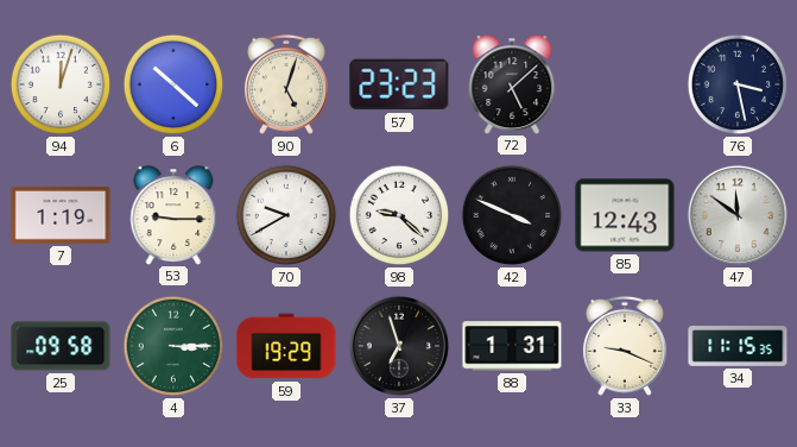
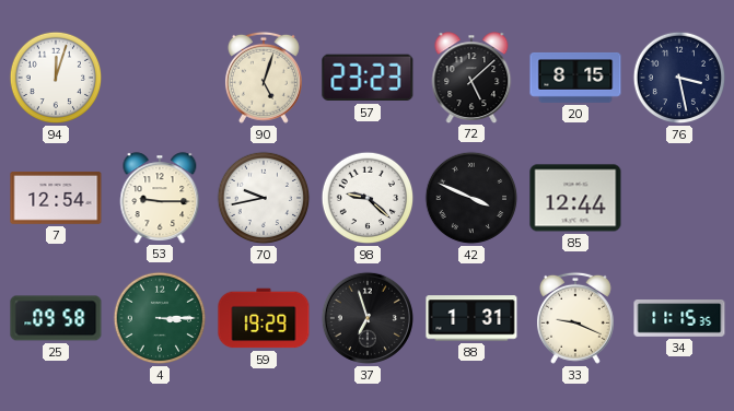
6: 10:22 -> none
20: none -> 8:15
7: 1:19 -> 12:54
70: 9:40 -> 9:43
85: 12:43 -> 12:44
47: 11:51 -> none
